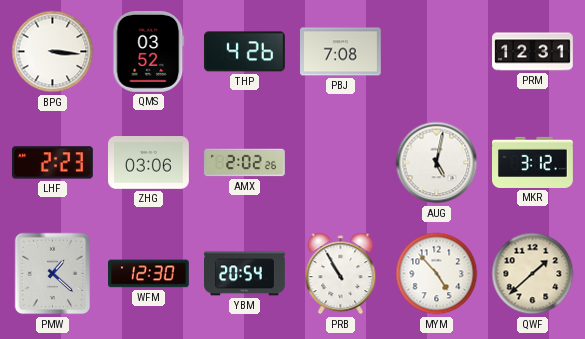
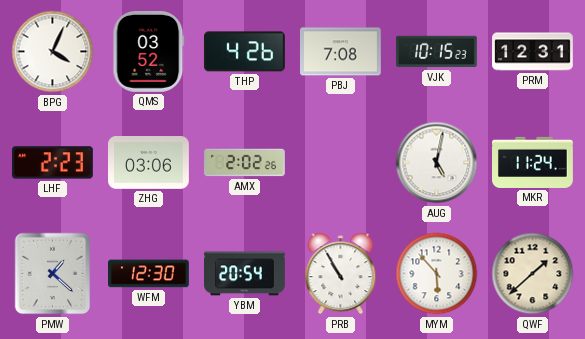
BPG: 3:16 -> 4:04
VJK: none -> 10:15
MKR: 3:12 -> 11:24
MYM: 4:53 -> 5:53
